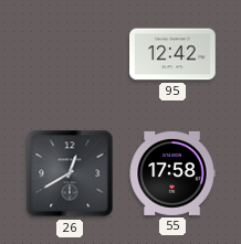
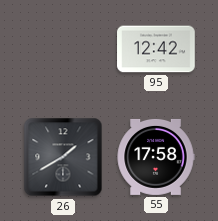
26: 12:40 -> 1:40
